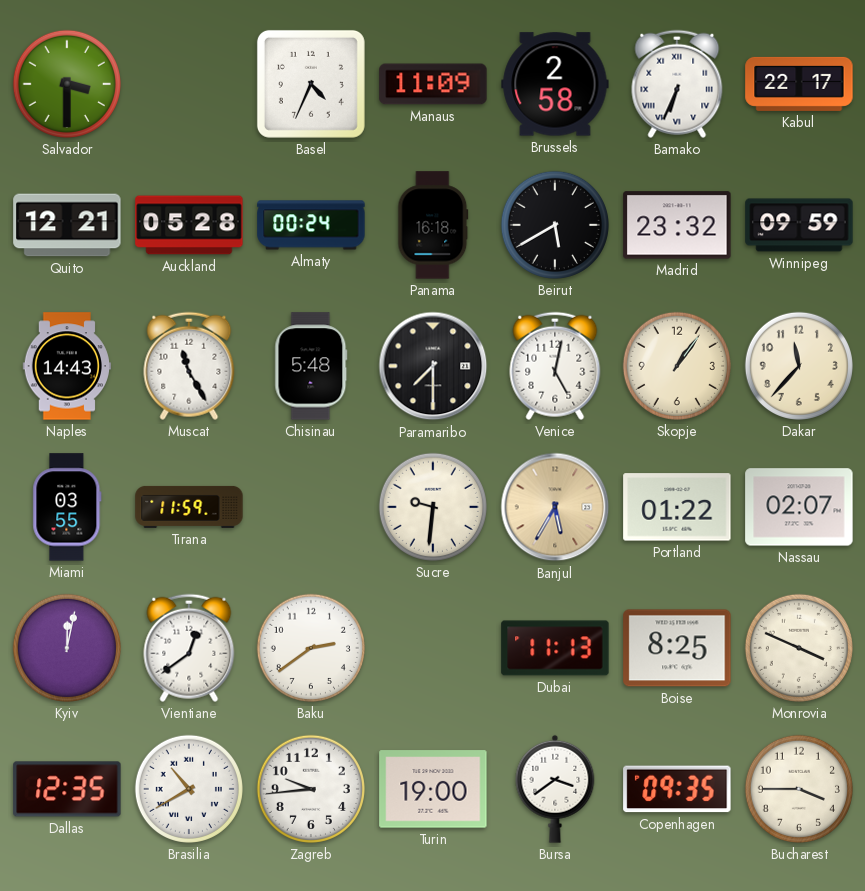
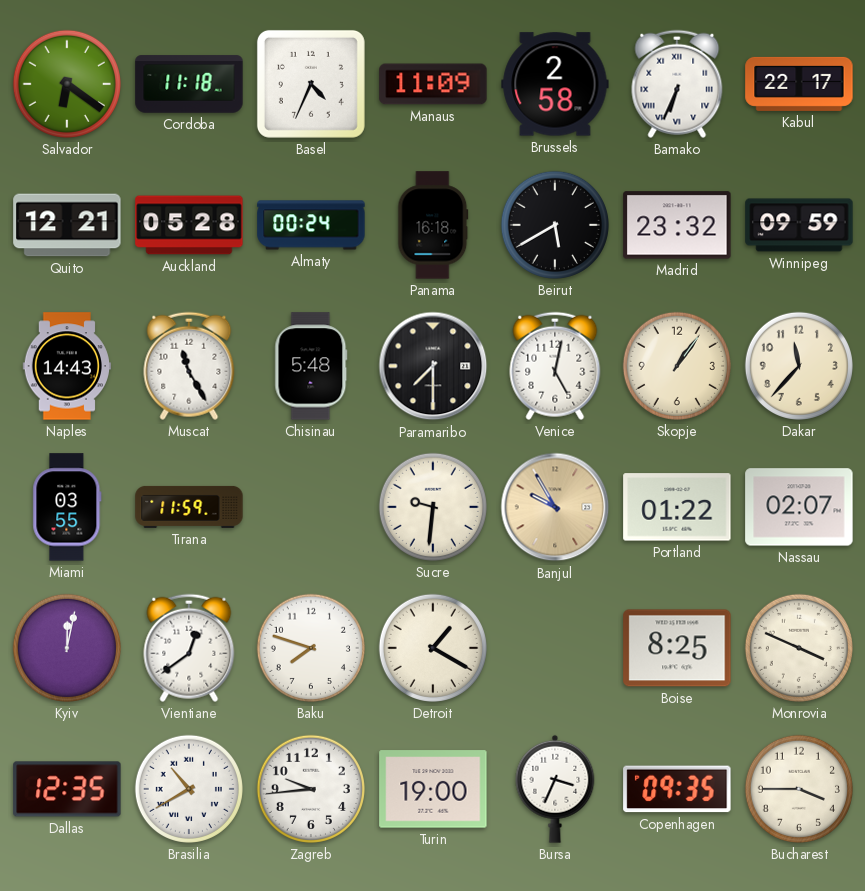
Salvador: 3:30 -> 6:21
Cordoba: none -> 11:18
Banjul: 5:35 -> 9:55
Baku: 2:39 -> 7:48
Detroit: none -> 1:20
Dubai: 11:13 -> none
Bursa: 3:39 -> 3:34
